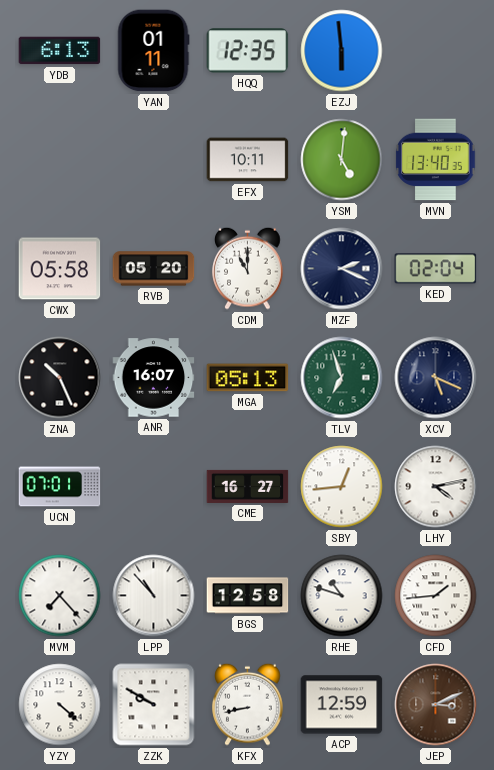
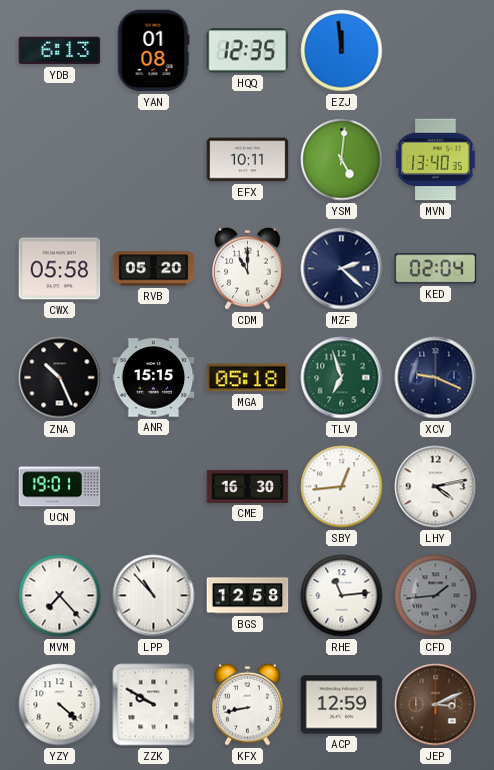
YAN: 01:11 -> 01:08
EZJ: 5:59 -> 11:59
MZF: 2:19 -> 2:22
ANR: 16:07 -> 15:15
MGA: 05:13 -> 05:18
XCV: 5:19 -> 9:19
UCN: 07:01 -> 19:01
CME: 16:27 -> 16:30
RHE: 10:48 -> 11:14
CFD dial: white -> grey
